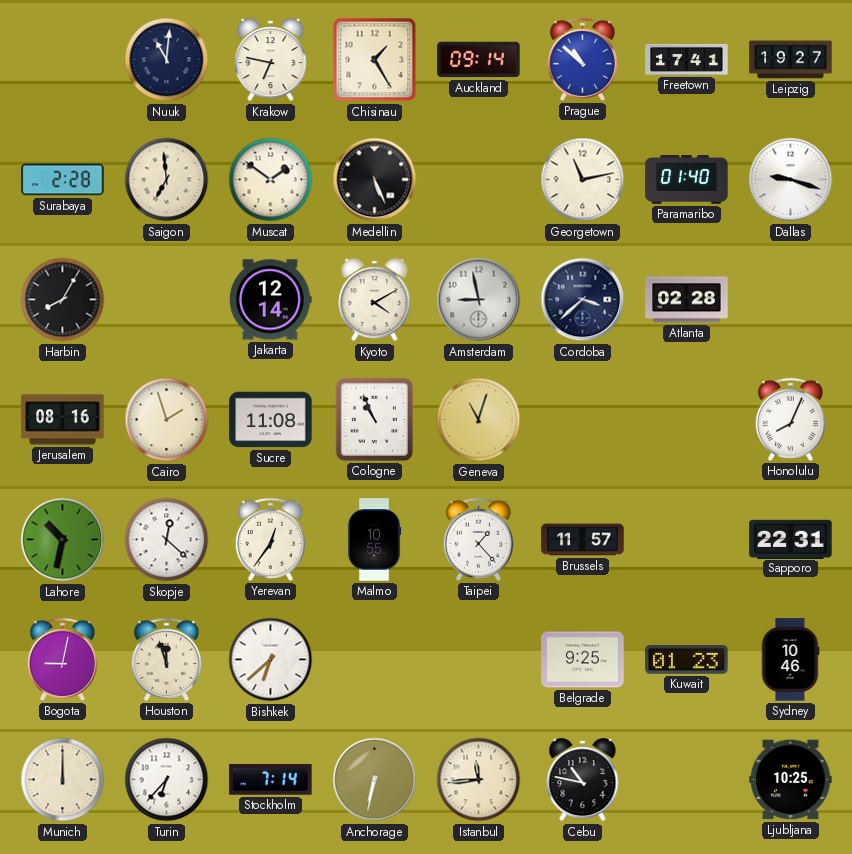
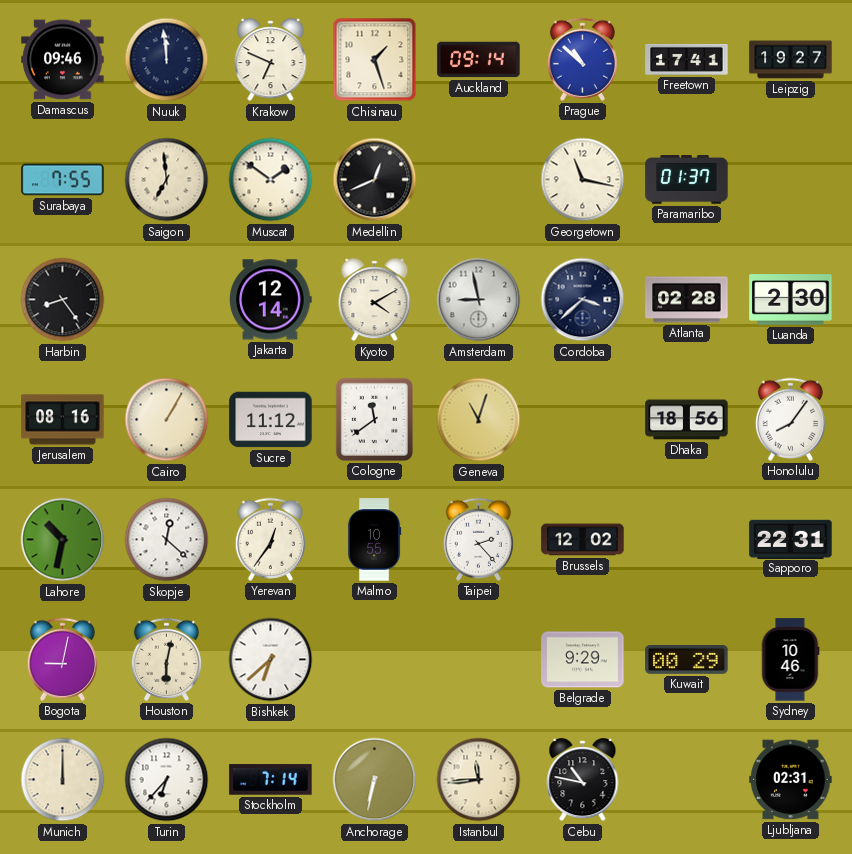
Damascus: none -> 09:46
Nuuk: 11:01 -> 11:59
Krakow: 6:47 -> 6:49
Chisinau: 1:25 -> 1:27
Surabaya: 2:28 -> 7:55
Medellin: 5:26 -> 12:41
Georgetown: 11:13 -> 11:17
Paramaribo: 01:40 -> 01:37
Dallas: 9:18 -> none
Harbin: 8:05 -> 8:24
Luanda: none -> 2:30
Cairo: 1:57 -> 1:05
Sucre: 11:08 -> 11:12
Cologne: 10:56 -> 11:39
Dhaka: none -> 18:56
Honolulu: 8:04 -> 8:06
Taipei: 1:23 -> 2:23
Brussels: 11:57 -> 12:02
Houston: 11:57 -> 6:02
Belgrade: 9:25 -> 9:29
Kuwait: 01:23 -> 00:29
Ljubljana: 10:25 -> 02:31
